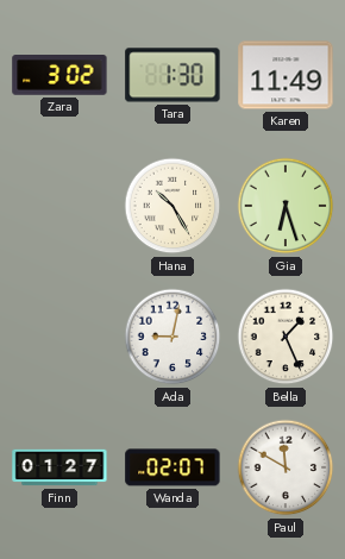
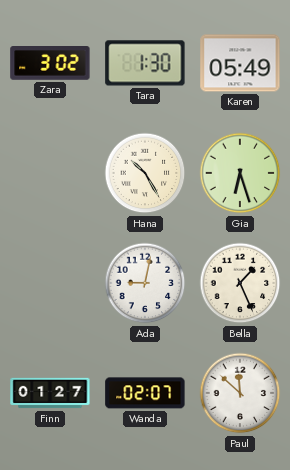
Karen: 11:49 -> 05:49
Paul: 11:50 -> 11:52
